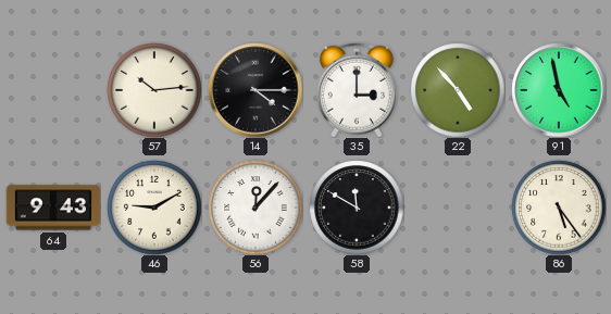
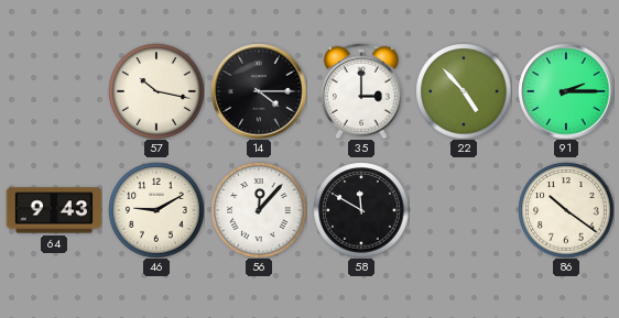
57: 10:14 -> 10:17
91: 4:58 -> 2:15
86: 5:24 -> 10:21
